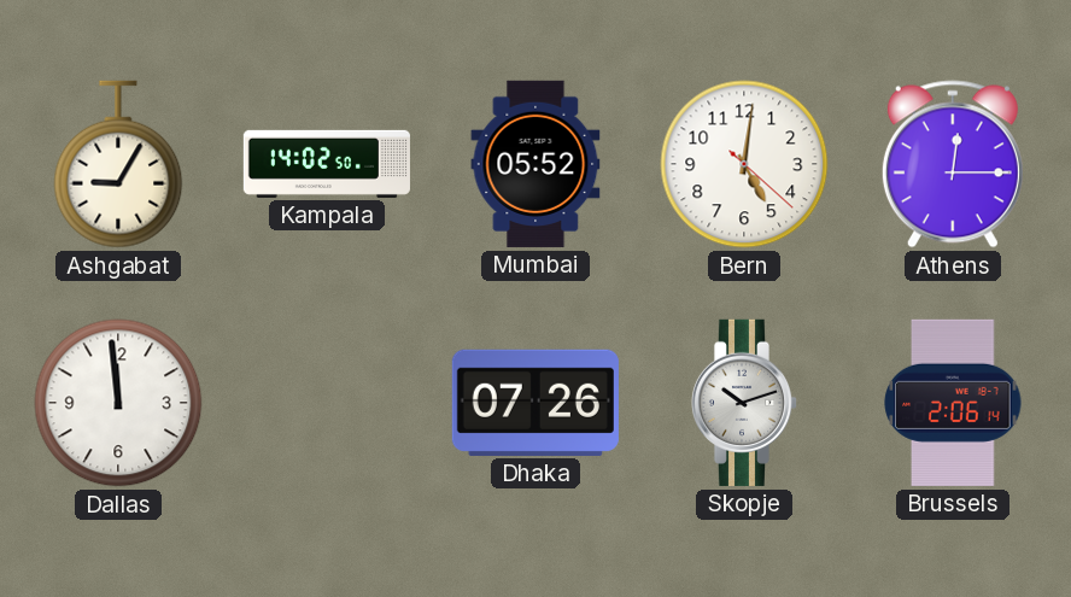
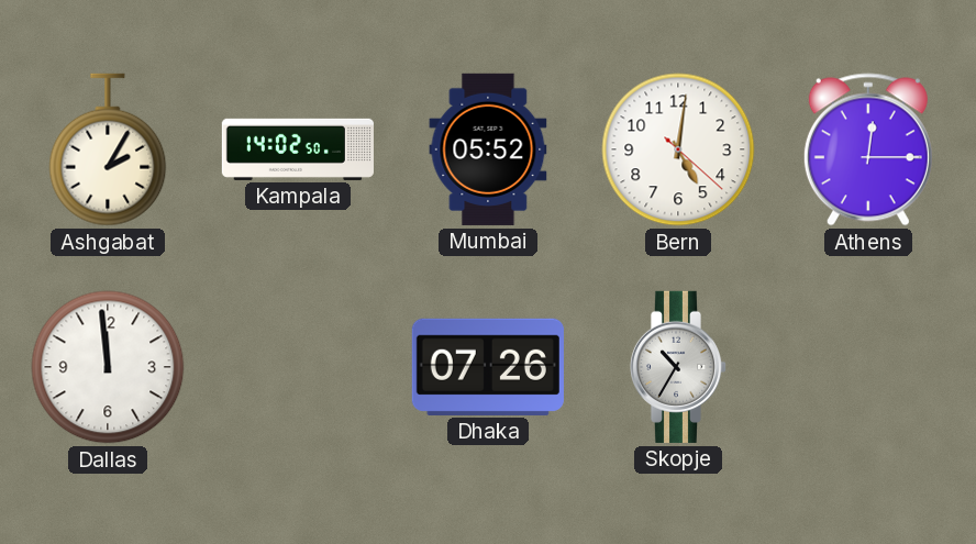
Ashgabat: 9:05 -> 2:05
Skopje: 10:12 -> 10:35
Brussels: 2:06 -> none
